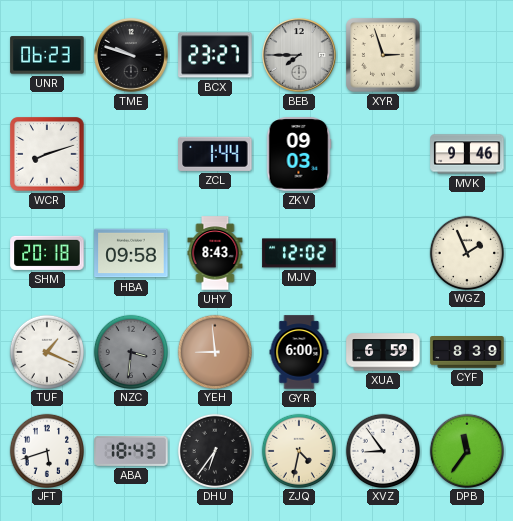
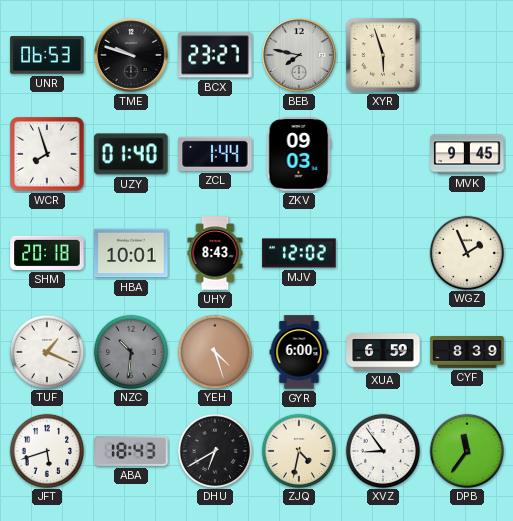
UNR: 06:23 -> 06:53
BEB: 7:45 -> 7:47
XYR: 2:57 -> 5:57
WCR: 8:12 -> 7:57
UZY: none -> 01:40
MVK: 9:46 -> 9:45
HBA: 09:58 -> 10:01
NZC: 3:31 -> 10:31
YEH: 8:59 -> 4:27
DHU: 6:36 -> 6:40
